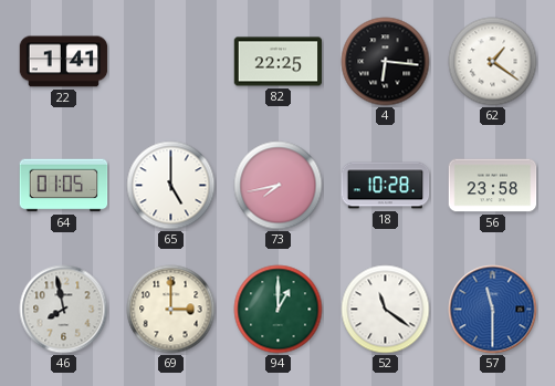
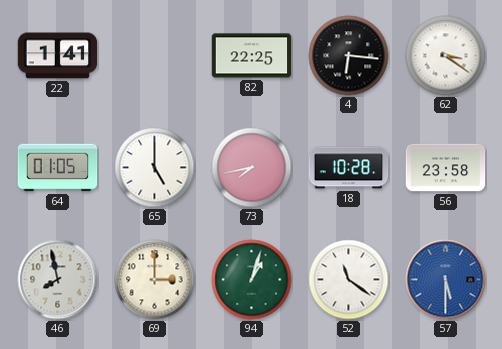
62: 1:21 -> 3:21
94: 1:00 -> 1:03
57: 11:30 -> 5:30
